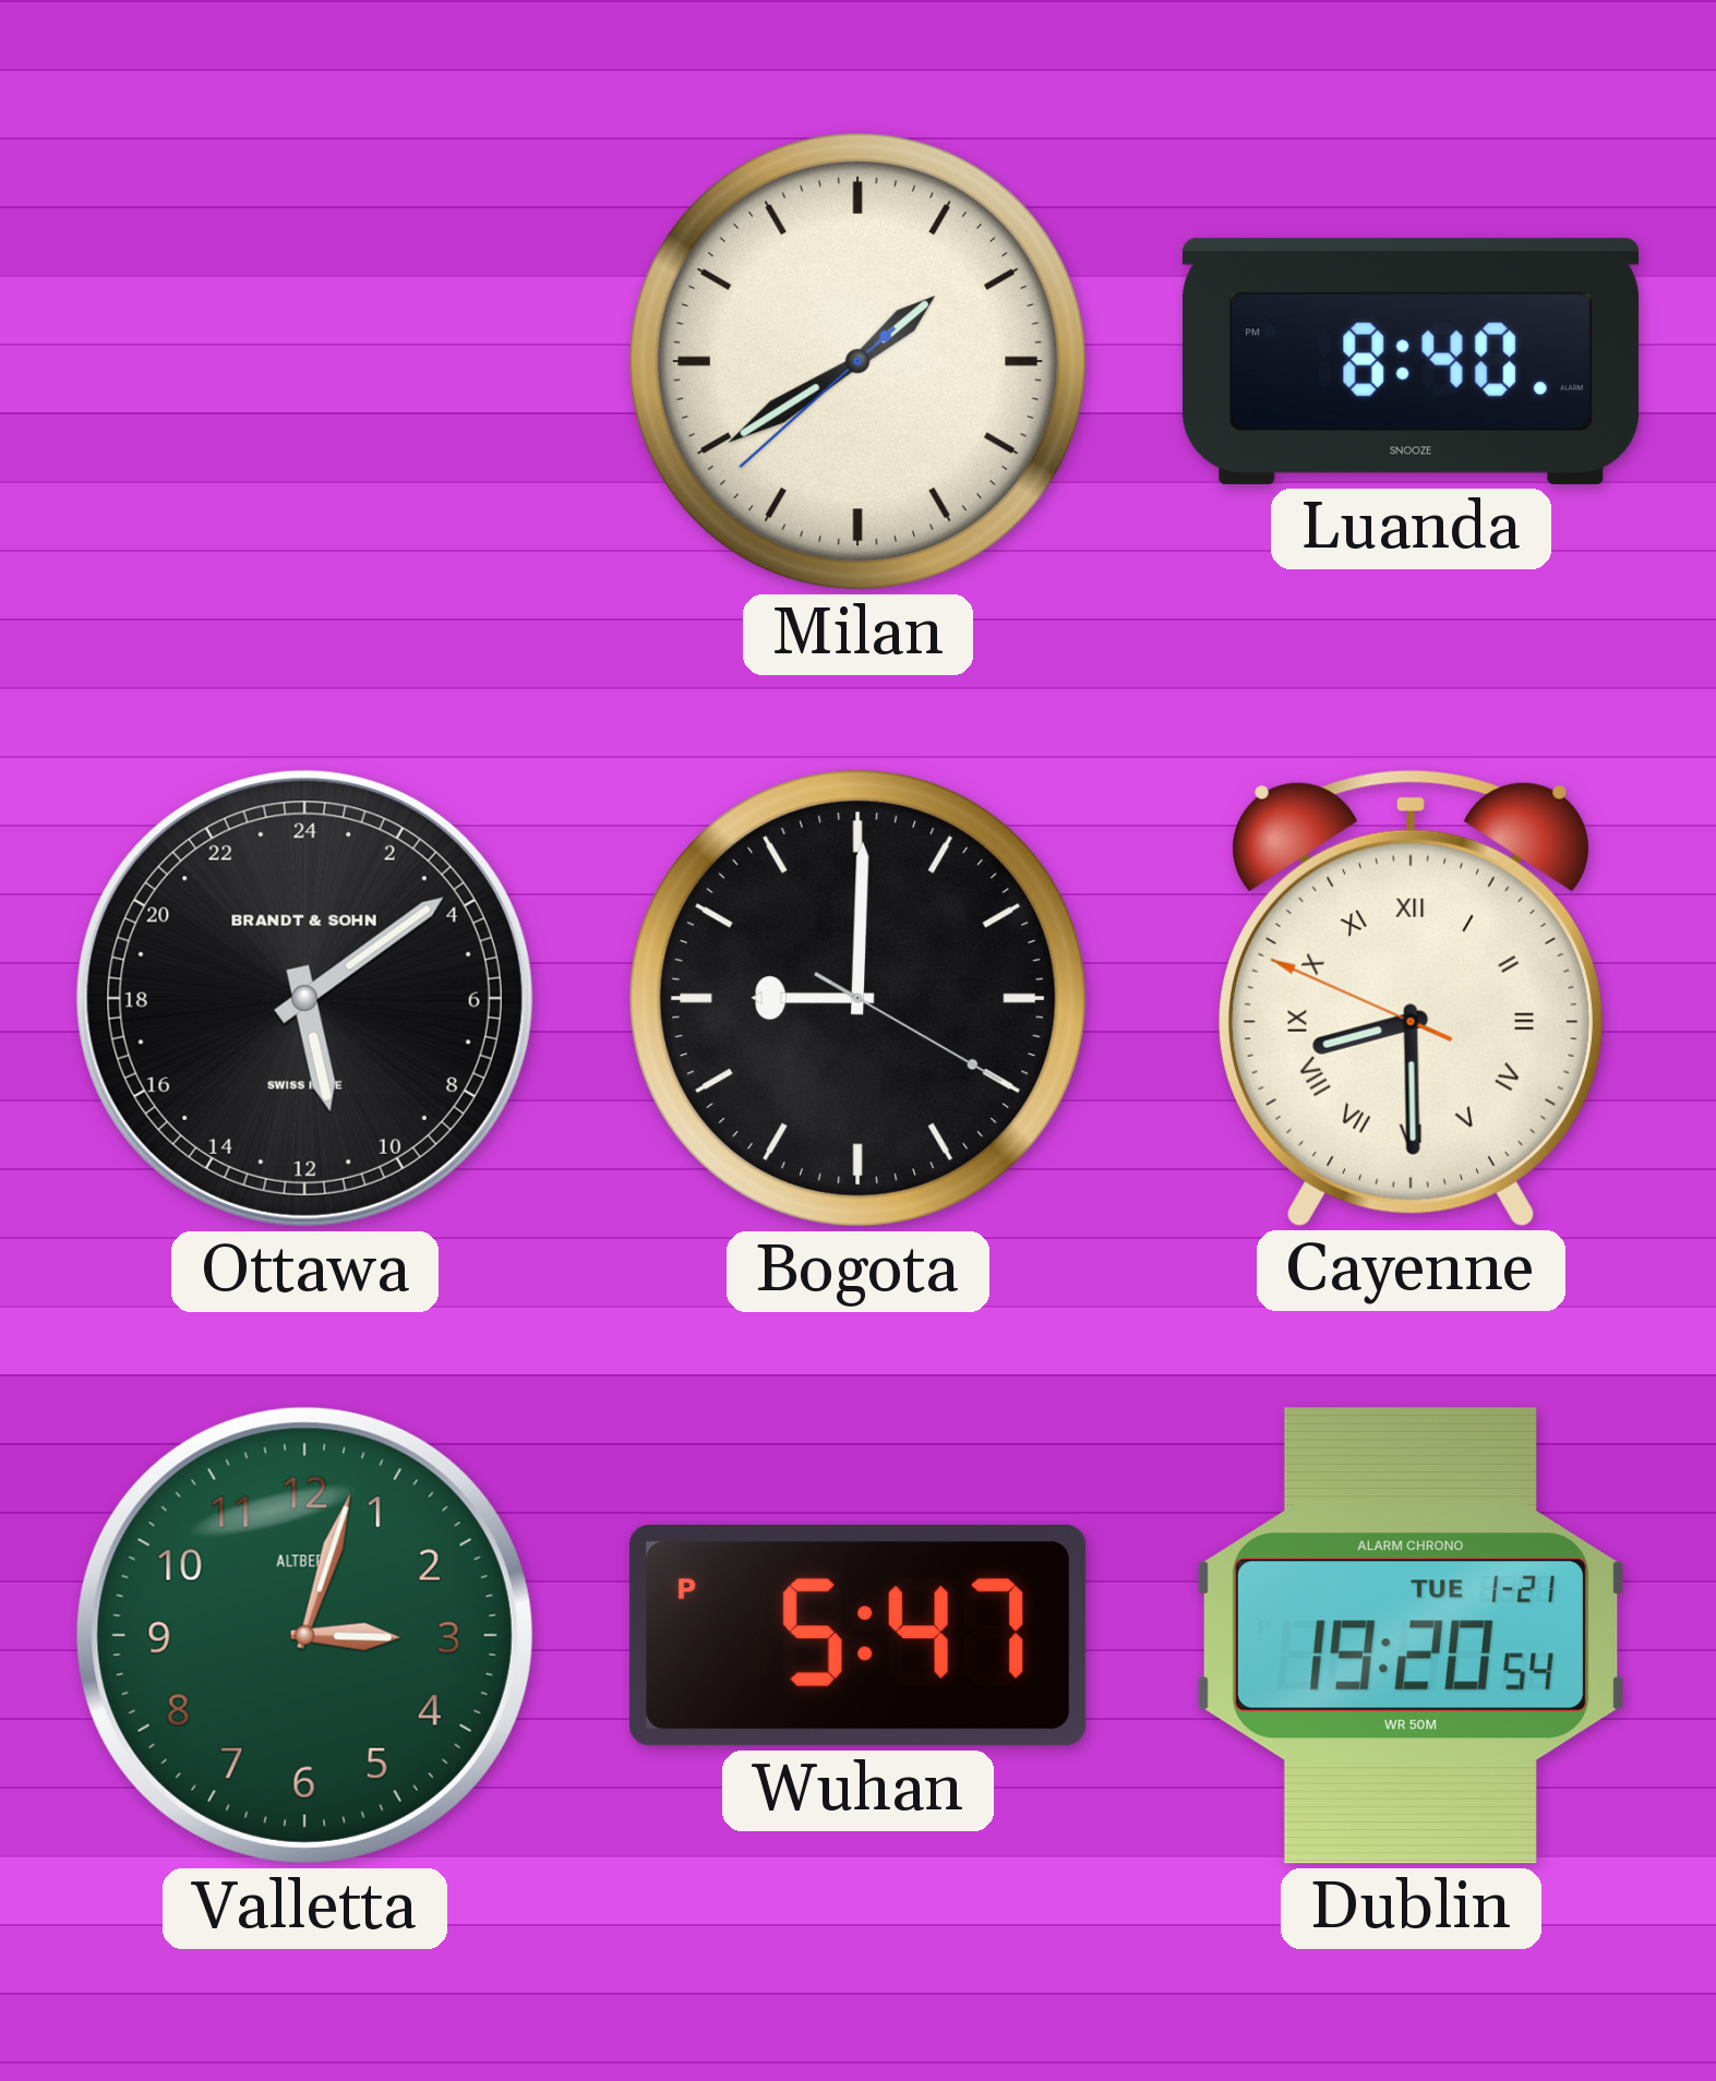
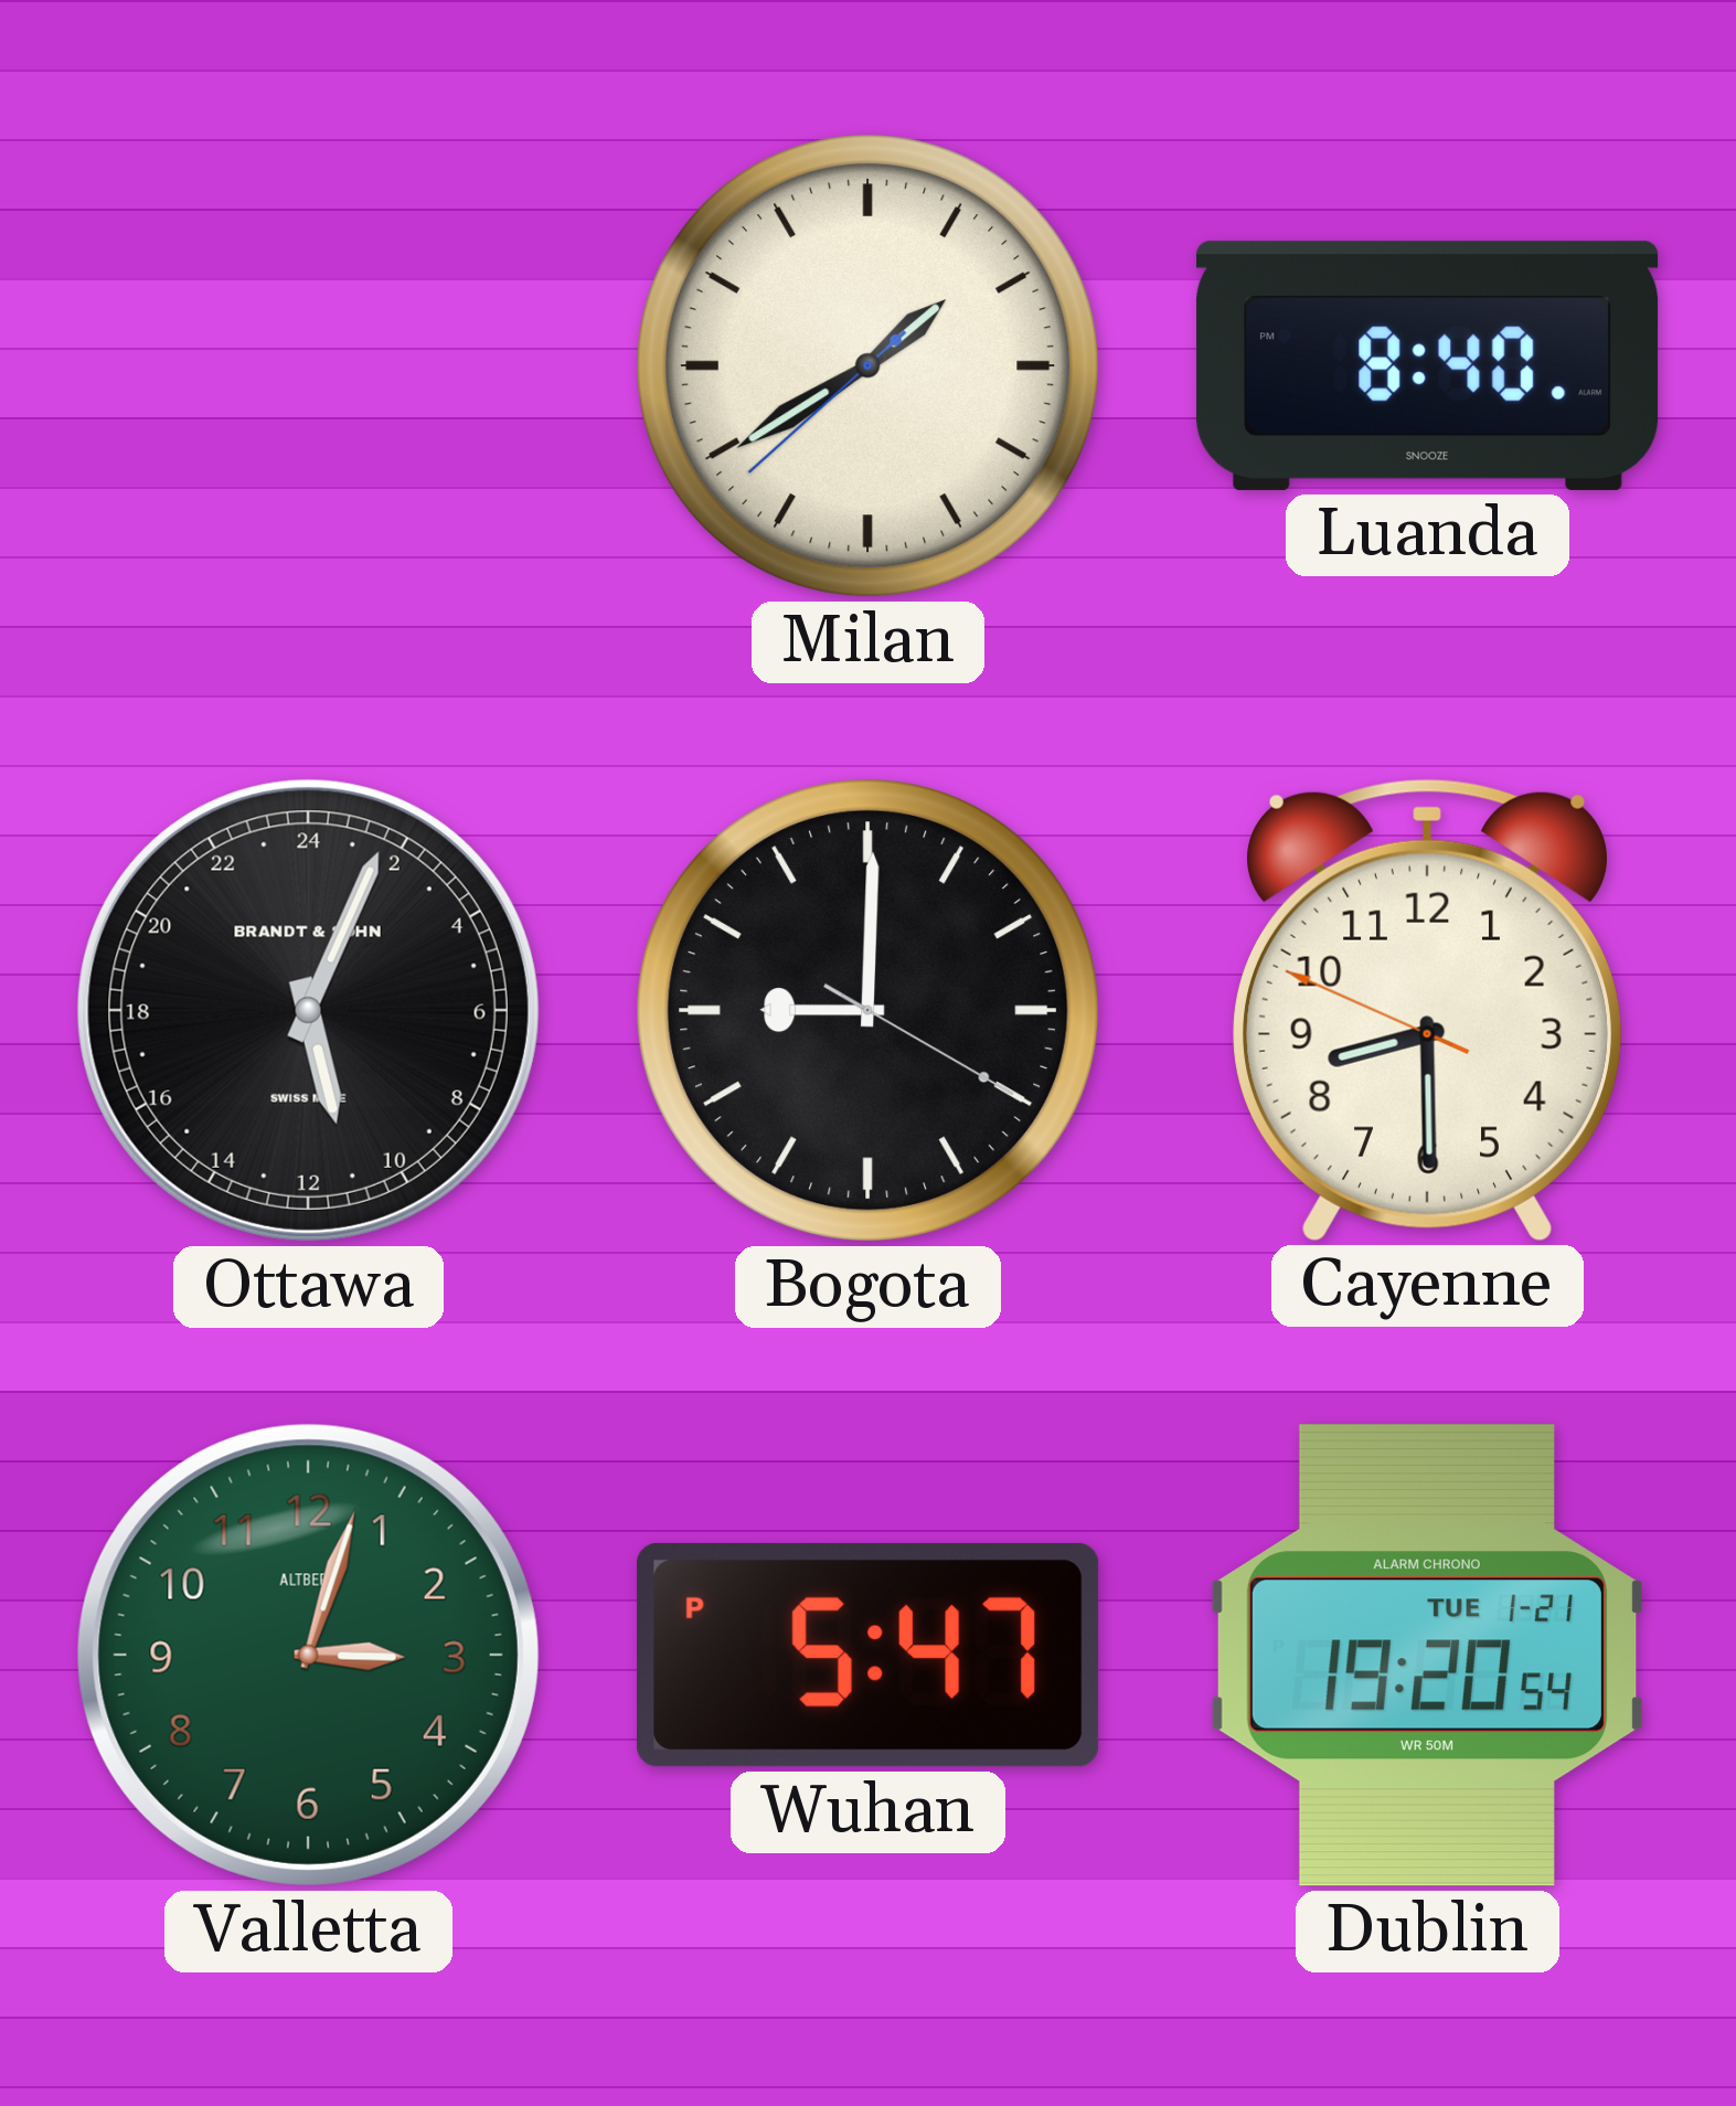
Ottawa: 11:09 -> 11:04
Cayenne numerals: Roman -> Arabic
